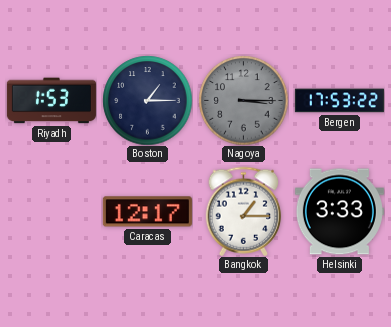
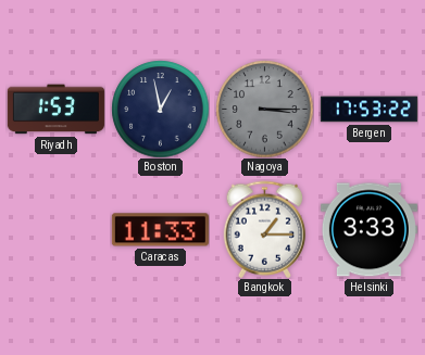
Boston: 1:15 -> 12:58
Caracas: 12:17 -> 11:33
